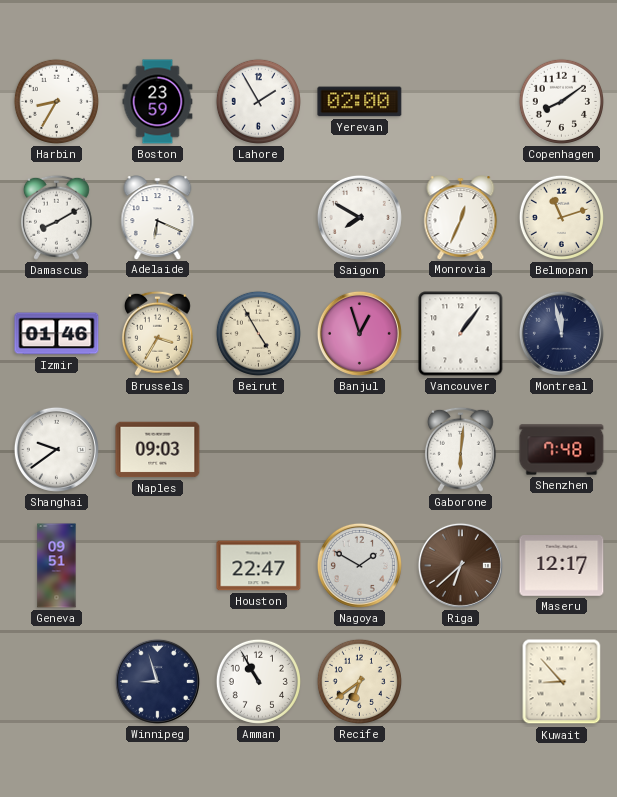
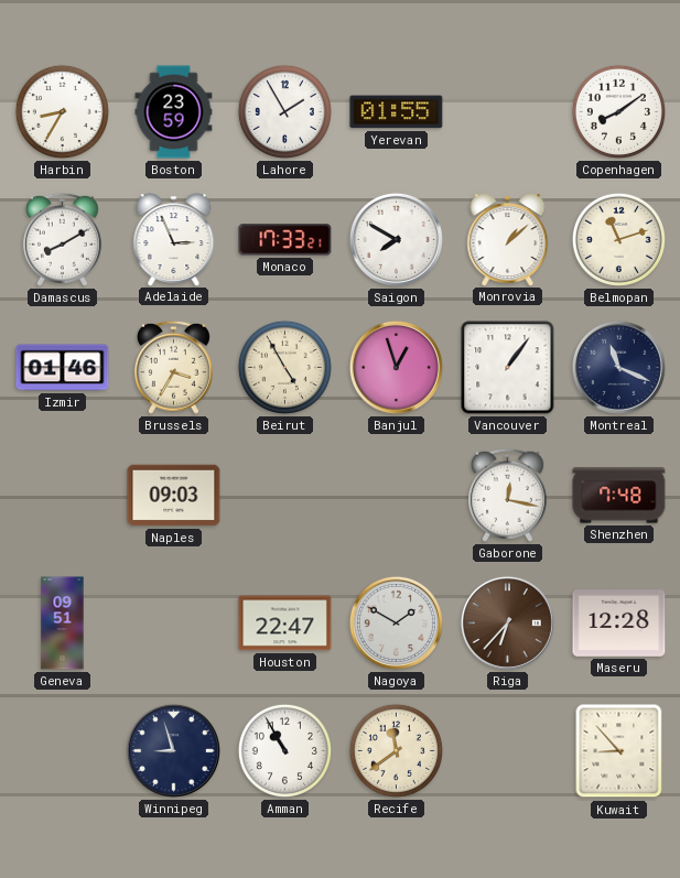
Yerevan: 02:00 -> 01:55
Adelaide: 6:19 -> 2:56
Monaco: none -> 17:33
Monrovia: 12:34 -> 1:08
Montreal: 11:58 -> 11:19
Shanghai: 9:39 -> none
Gaborone: 6:01 -> 12:17
Riga: 6:38 -> 6:37
Maseru: 12:17 -> 12:28
Recife: 6:39 -> 11:39
